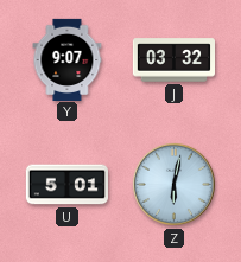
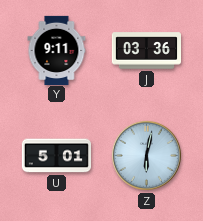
Y: 9:07 -> 9:11
J: 03:32 -> 03:36
